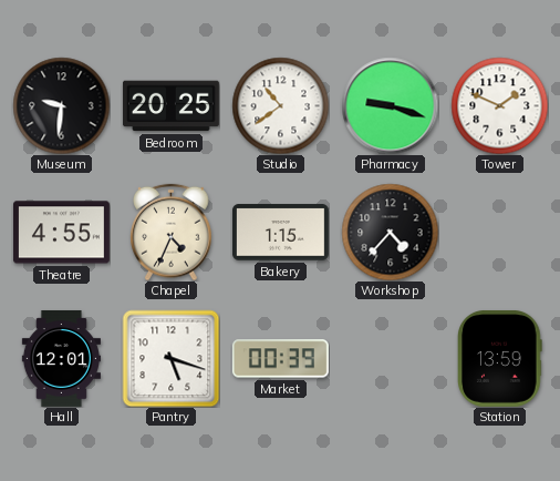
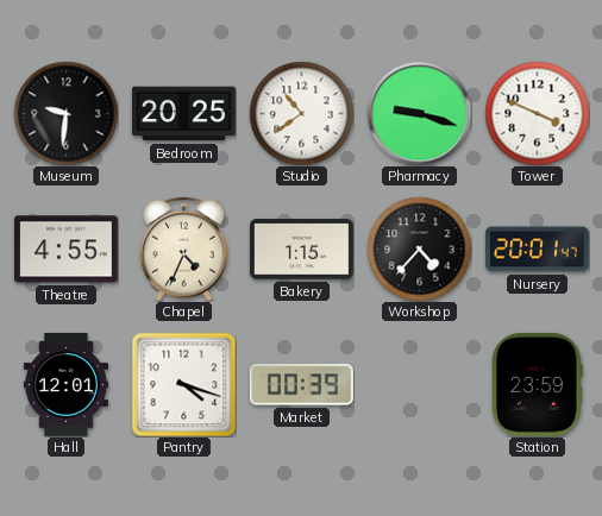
Tower: 1:49 -> 3:49
Nursery: none -> 20:01
Pantry: 5:18 -> 4:18
Station: 13:59 -> 23:59
